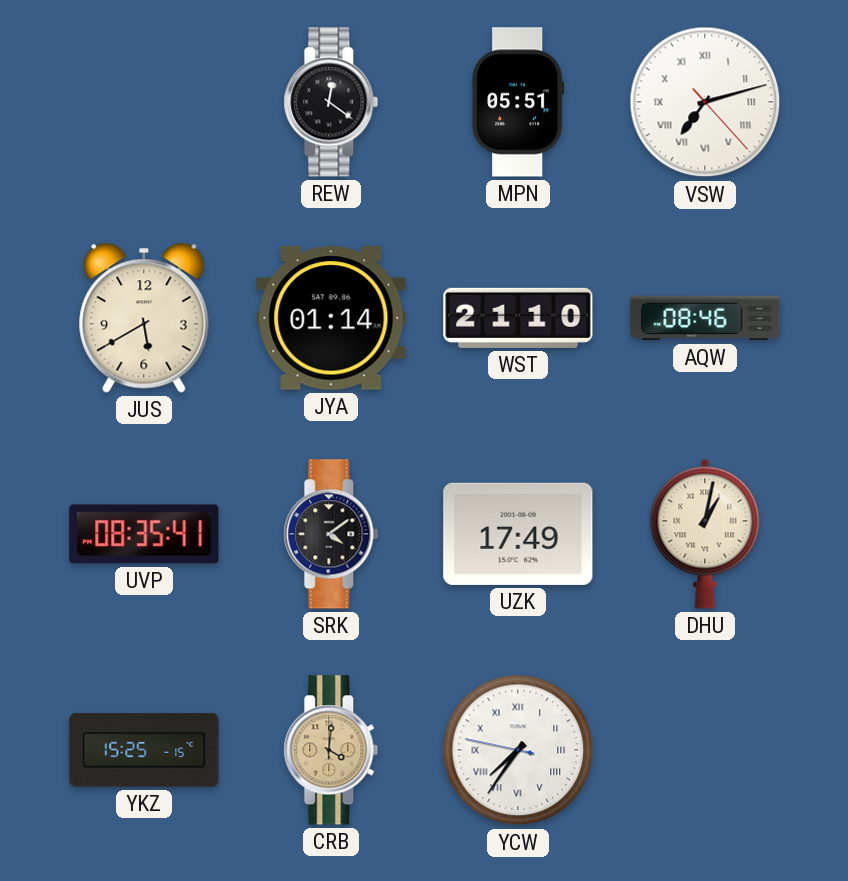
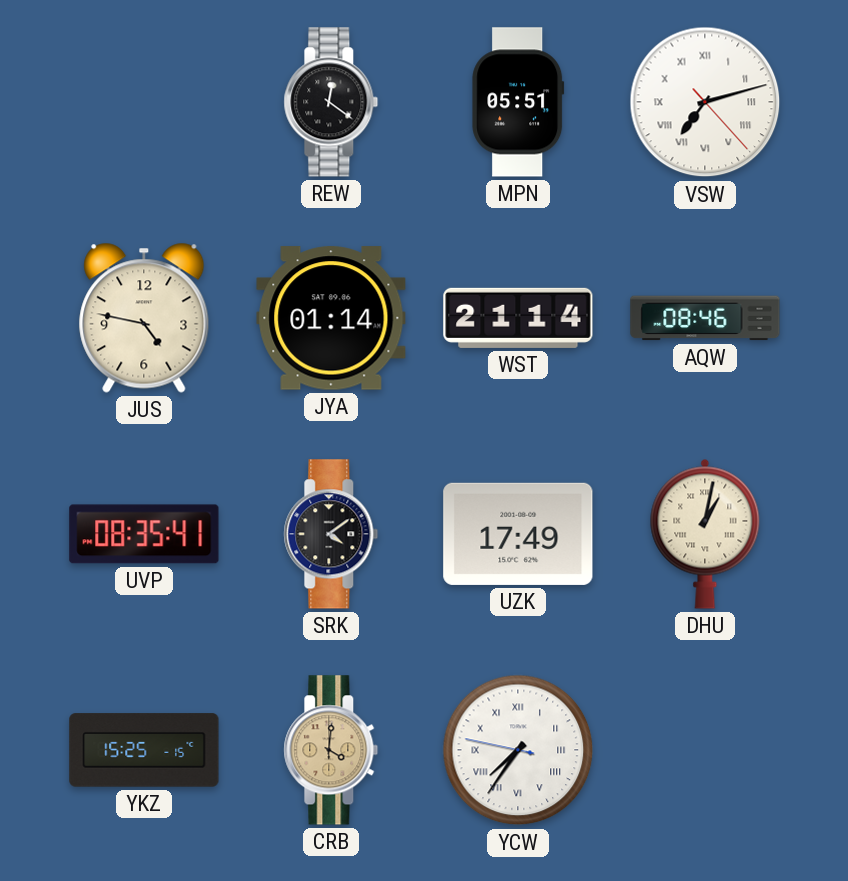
JUS: 5:40 -> 4:47
WST: 21:10 -> 21:14
